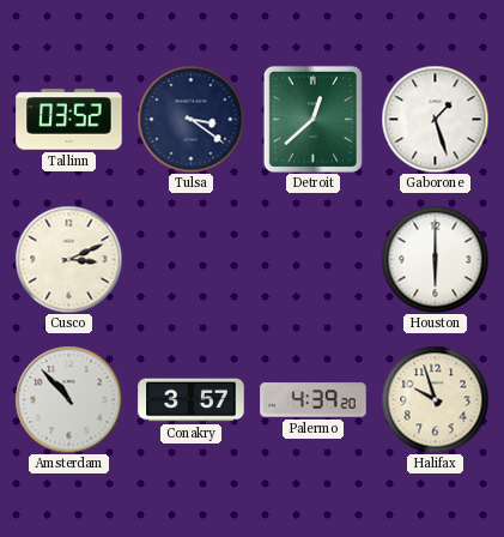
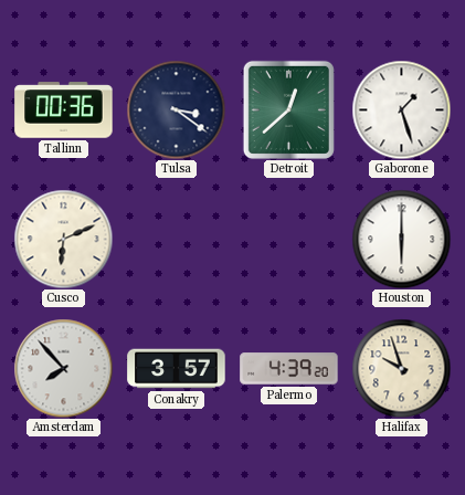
Tallinn: 03:52 -> 00:36
Cusco: 3:11 -> 6:11
Amsterdam: 10:53 -> 7:53
